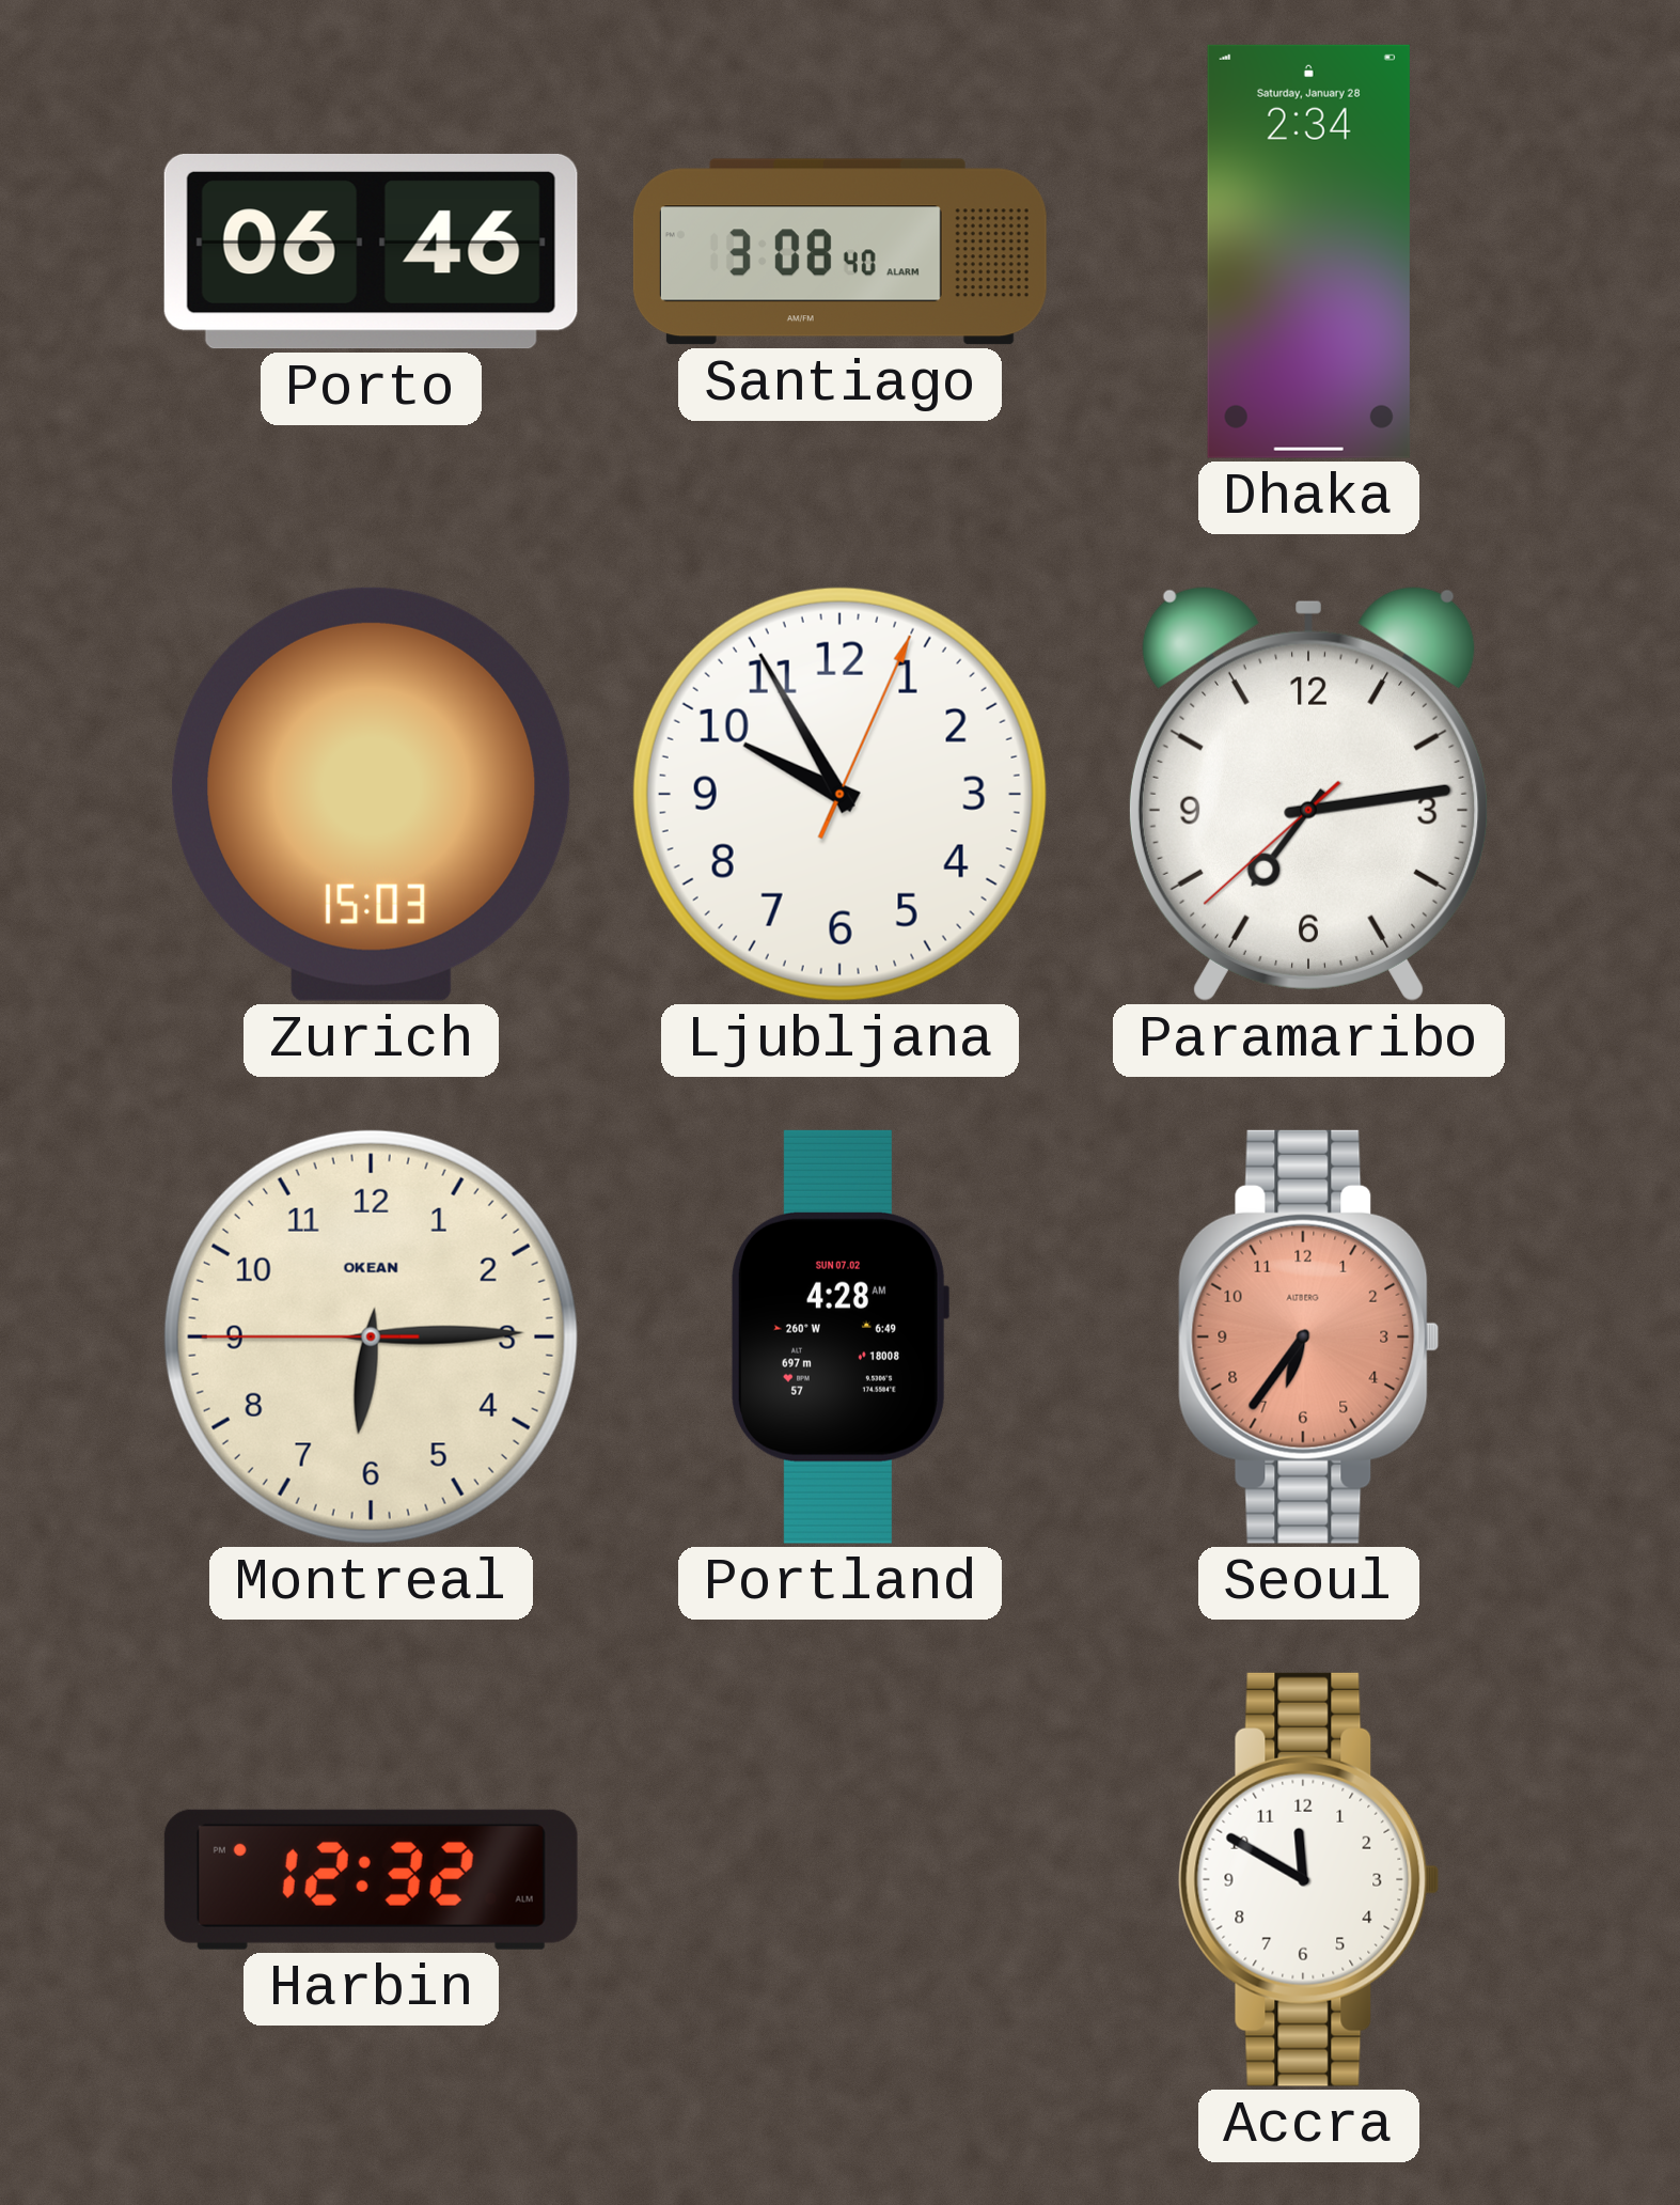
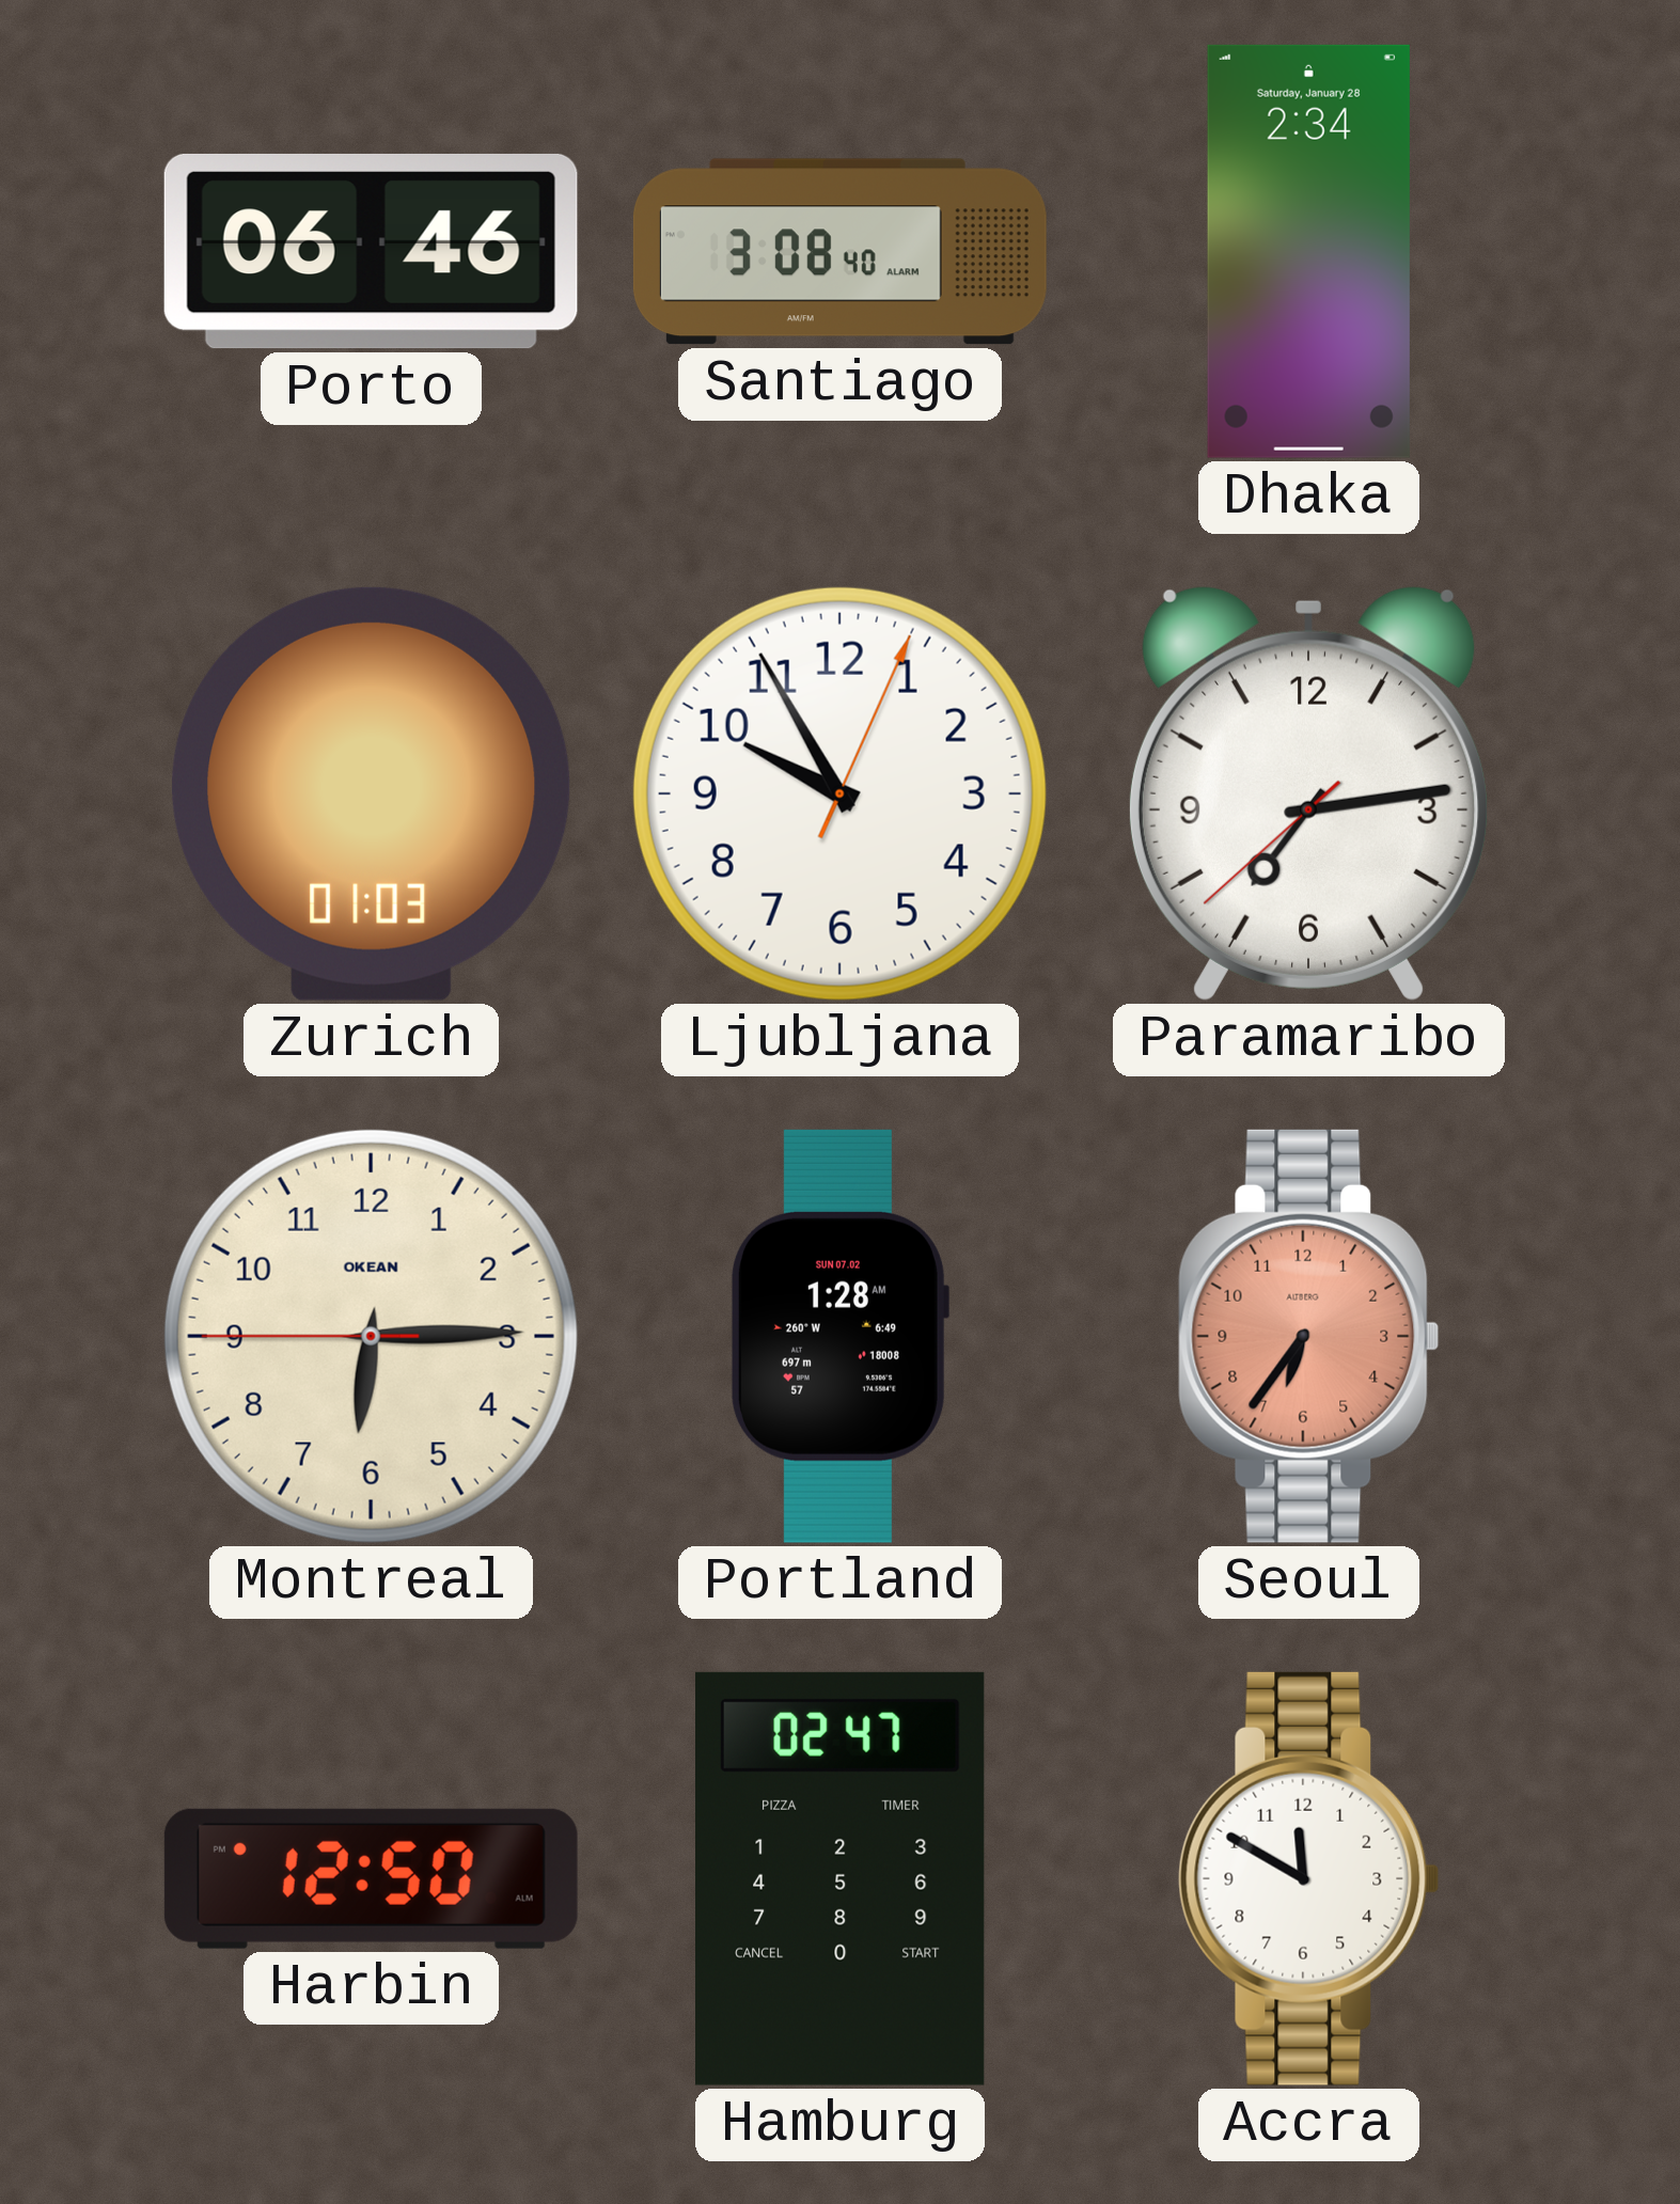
Zurich: 15:03 -> 01:03
Portland: 4:28 -> 1:28
Harbin: 12:32 -> 12:50
Hamburg: none -> 02:47
